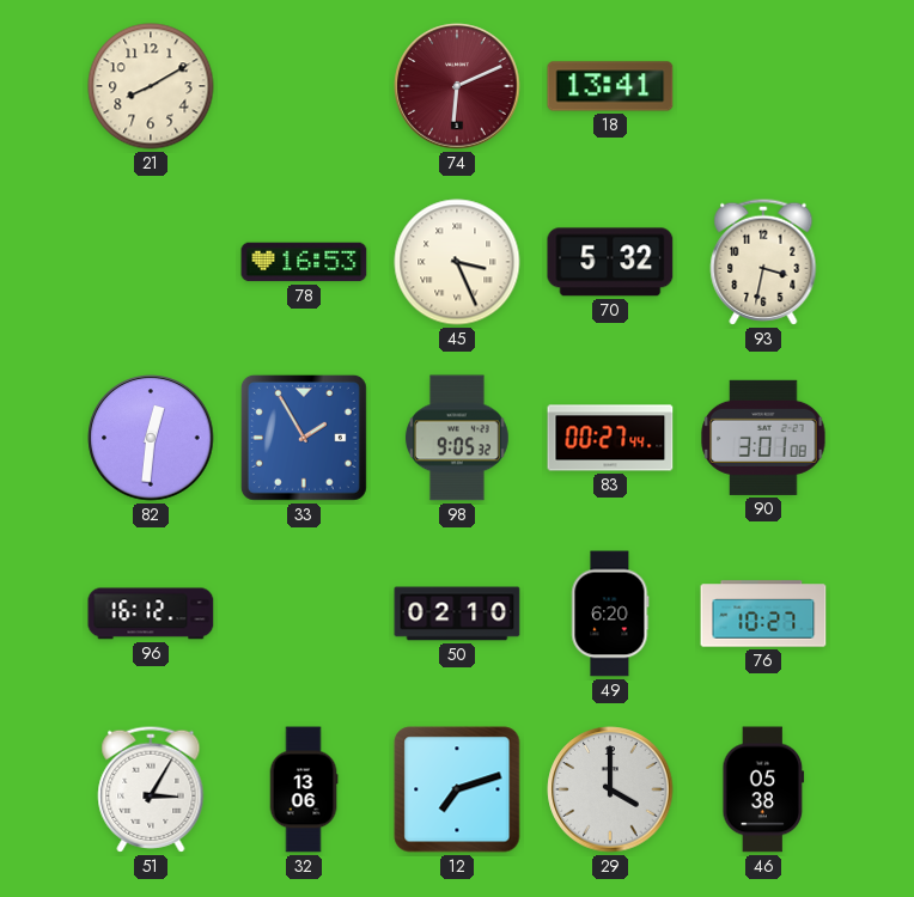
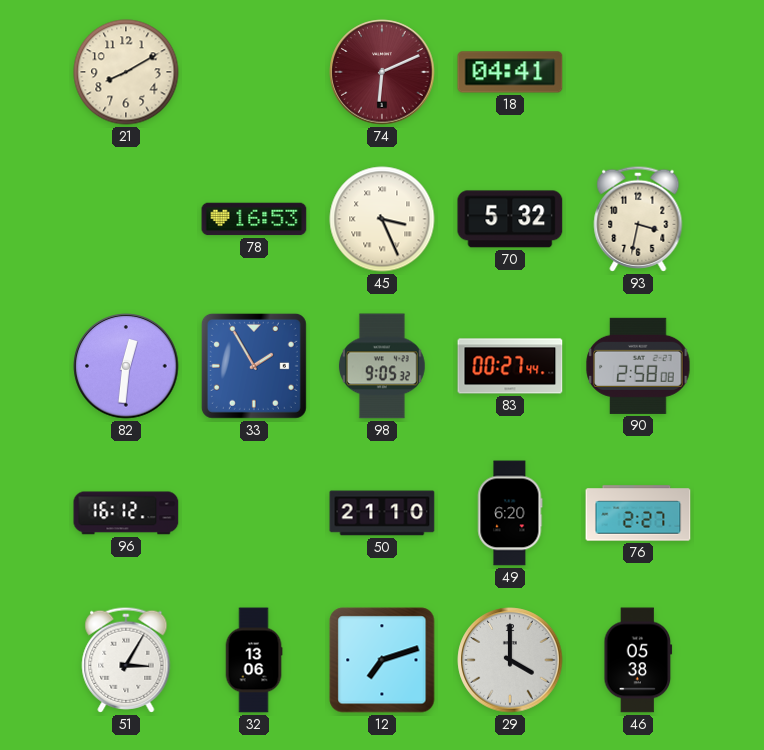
18: 13:41 -> 04:41
90: 3:01 -> 2:58
50: 02:10 -> 21:10
76: 10:27 -> 2:27
